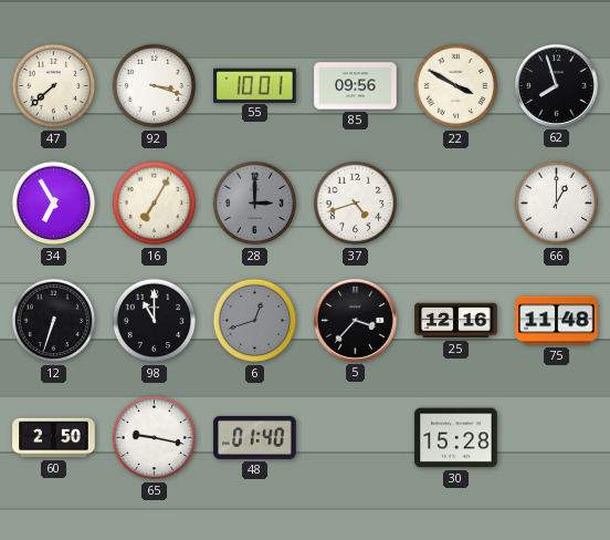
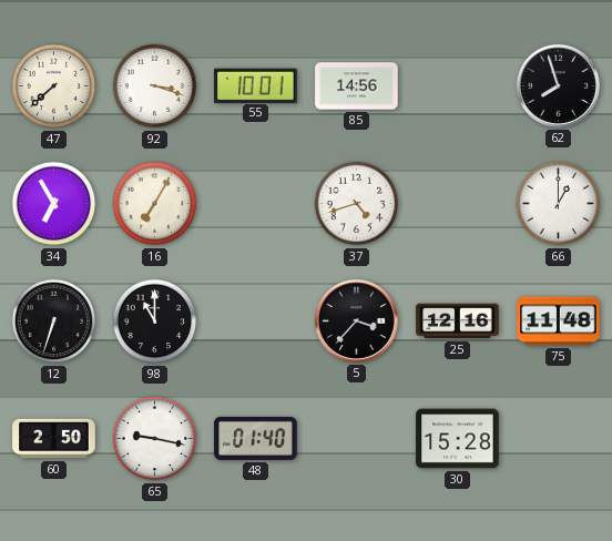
85: 09:56 -> 14:56
22: 3:50 -> none
28: 3:00 -> none
6: 12:42 -> none
